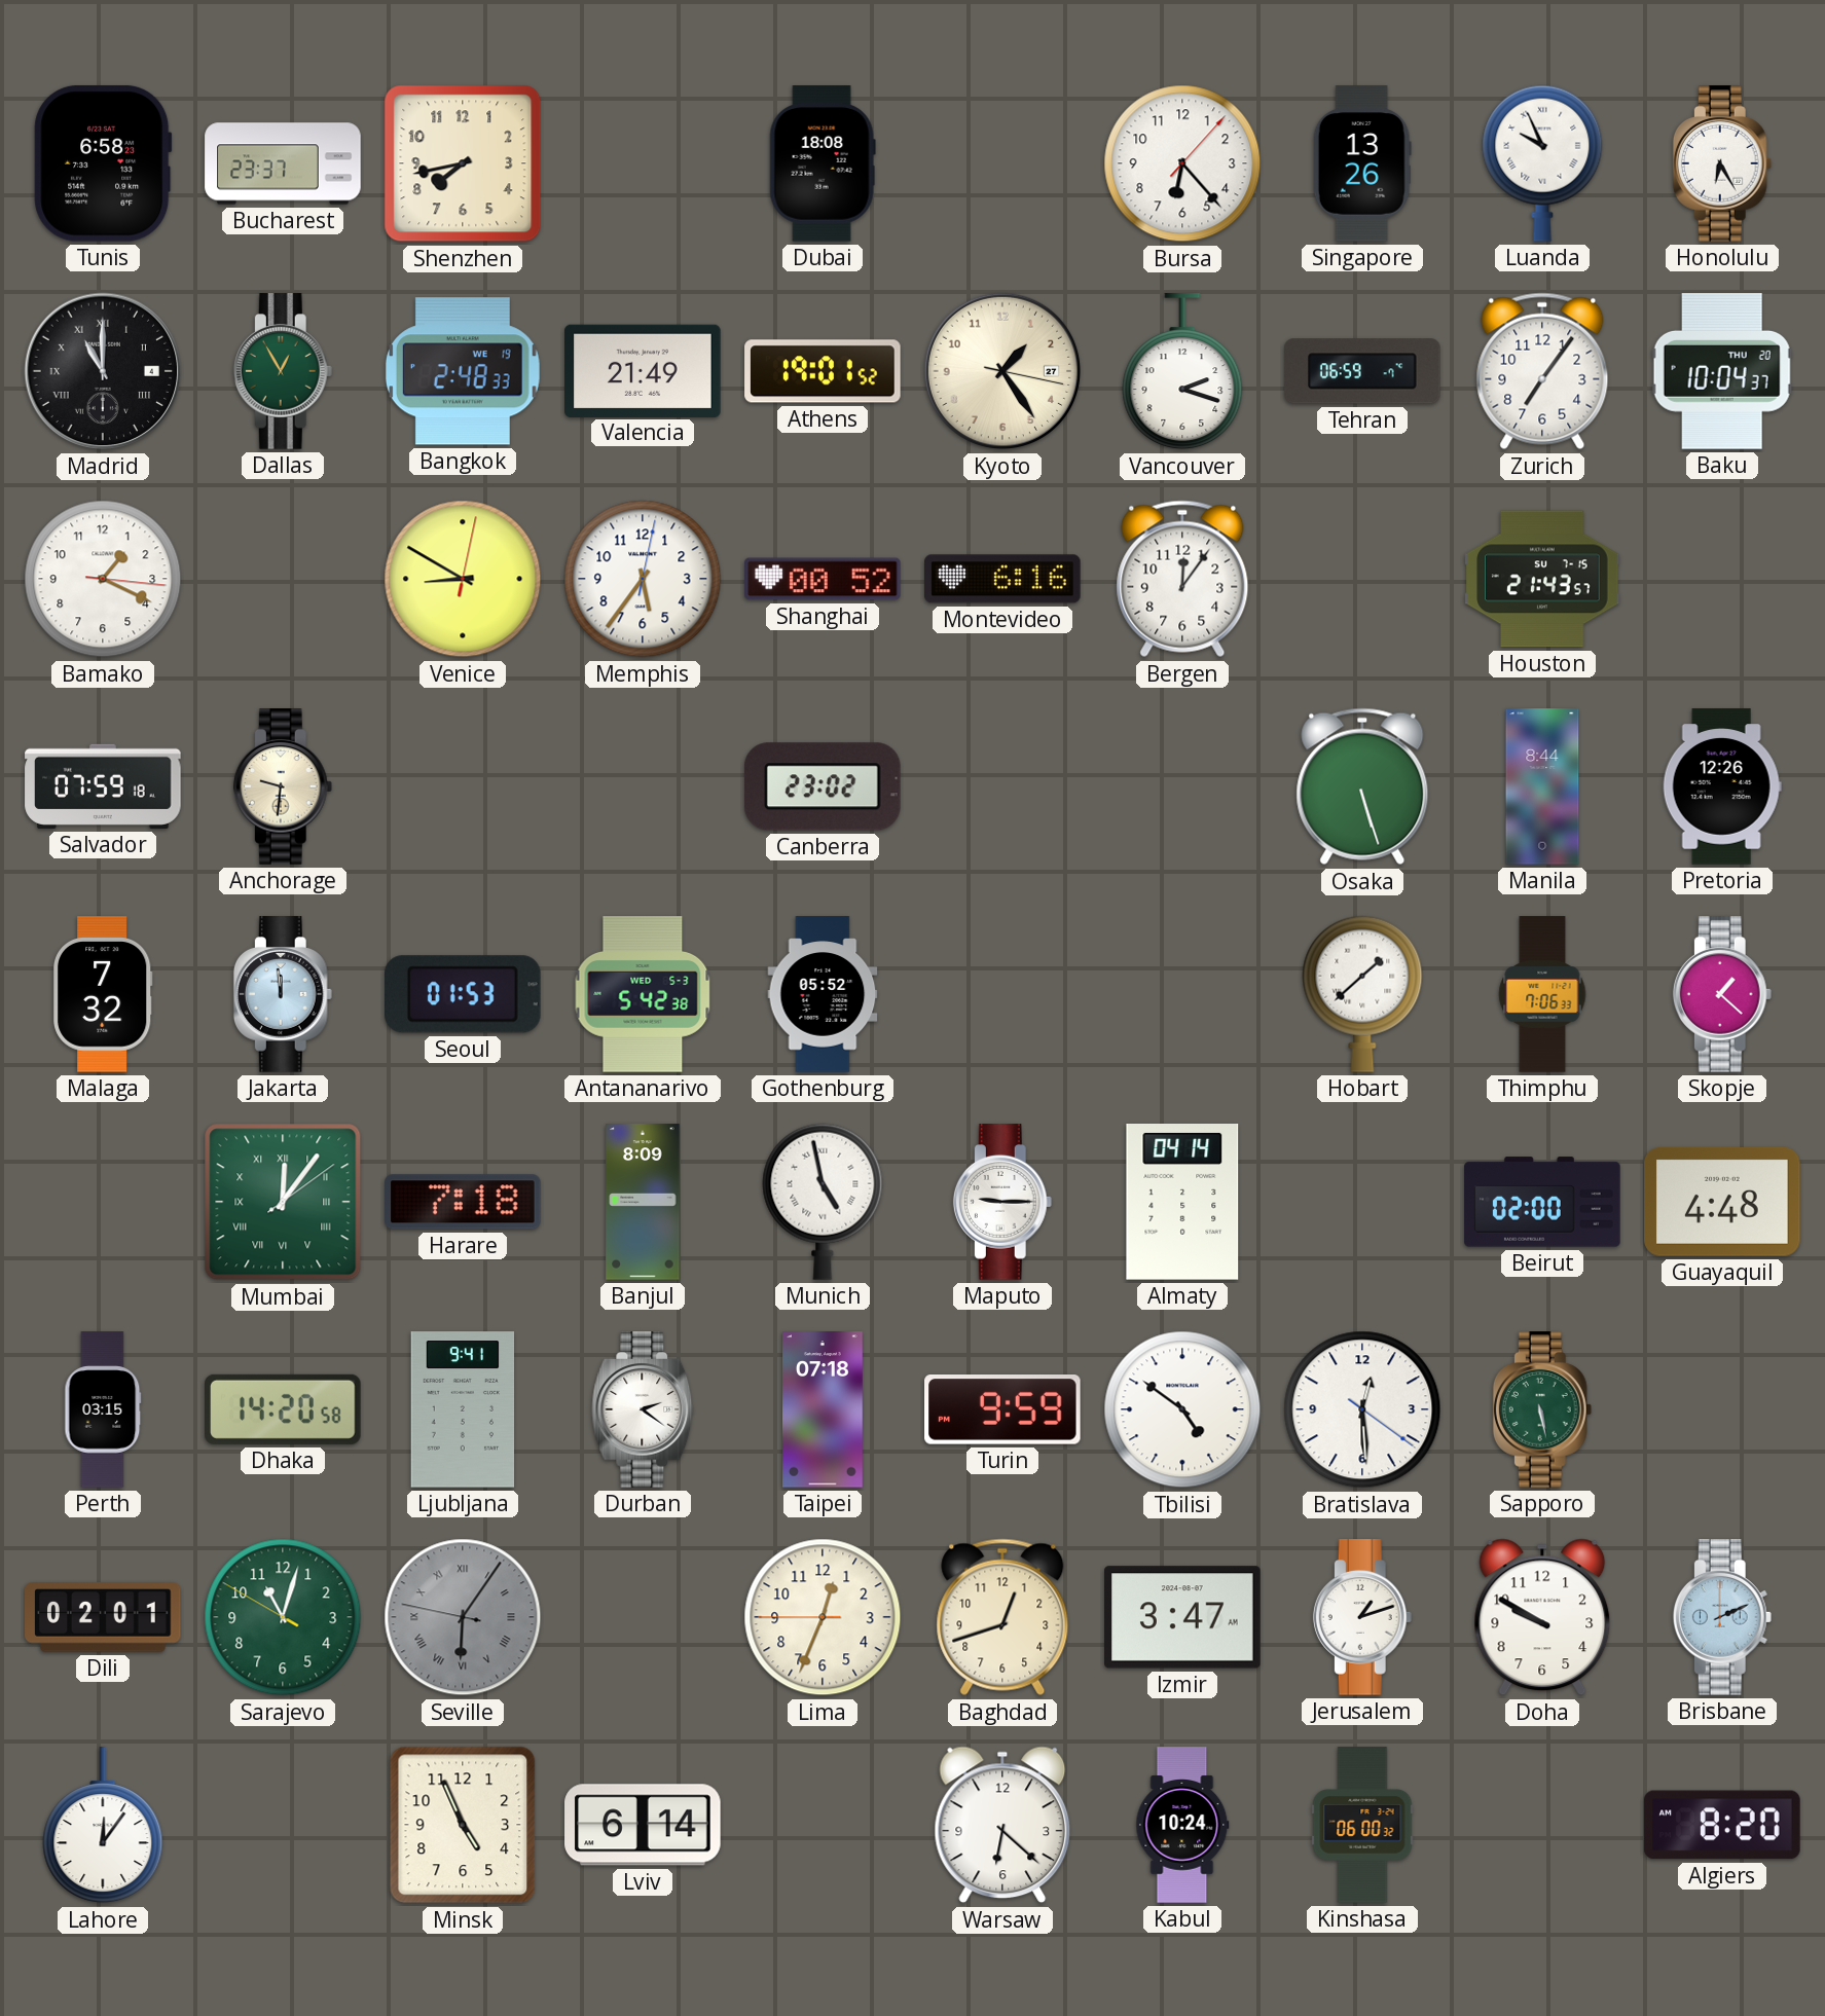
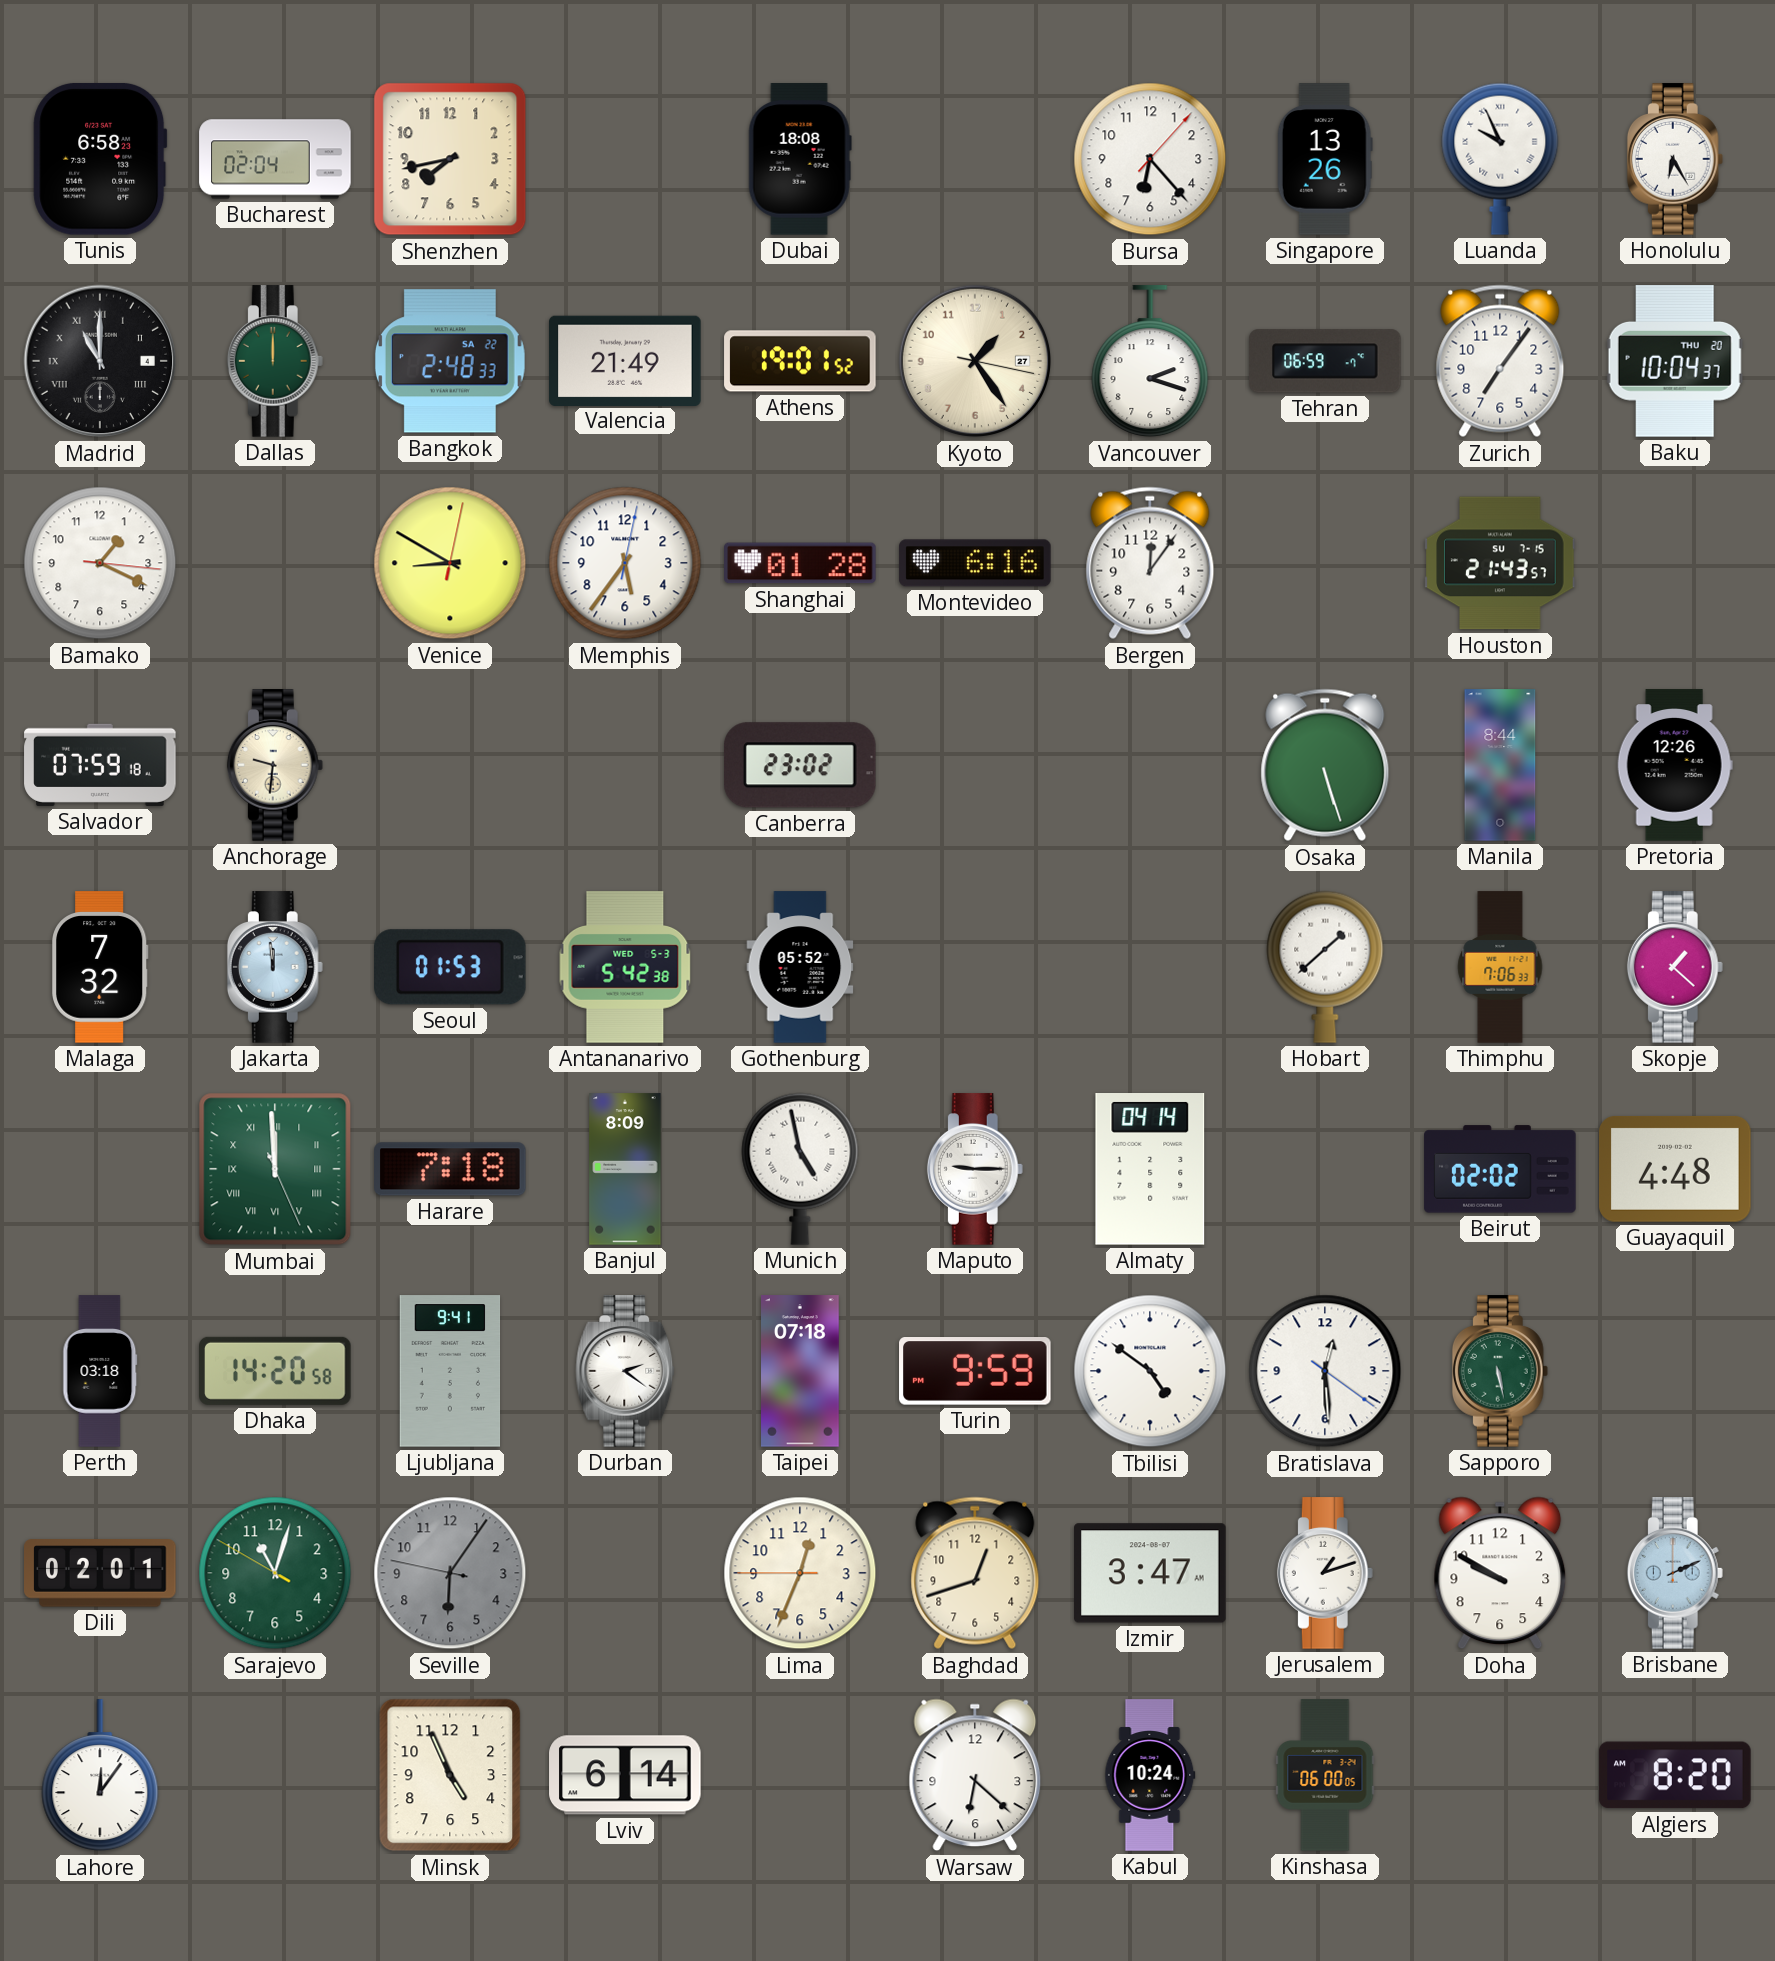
Bucharest: 23:37 -> 02:04
Dallas: 12:55 -> 12:00
Bangkok date: WE 19 -> SA 22
Shanghai: 00:52 -> 01:28
Mumbai: 12:06 -> 11:59
Beirut: 02:00 -> 02:02
Perth: 03:15 -> 03:18
Seville numerals: Roman -> Arabic
Kinshasa: 06:00:32 -> 06:00:05
